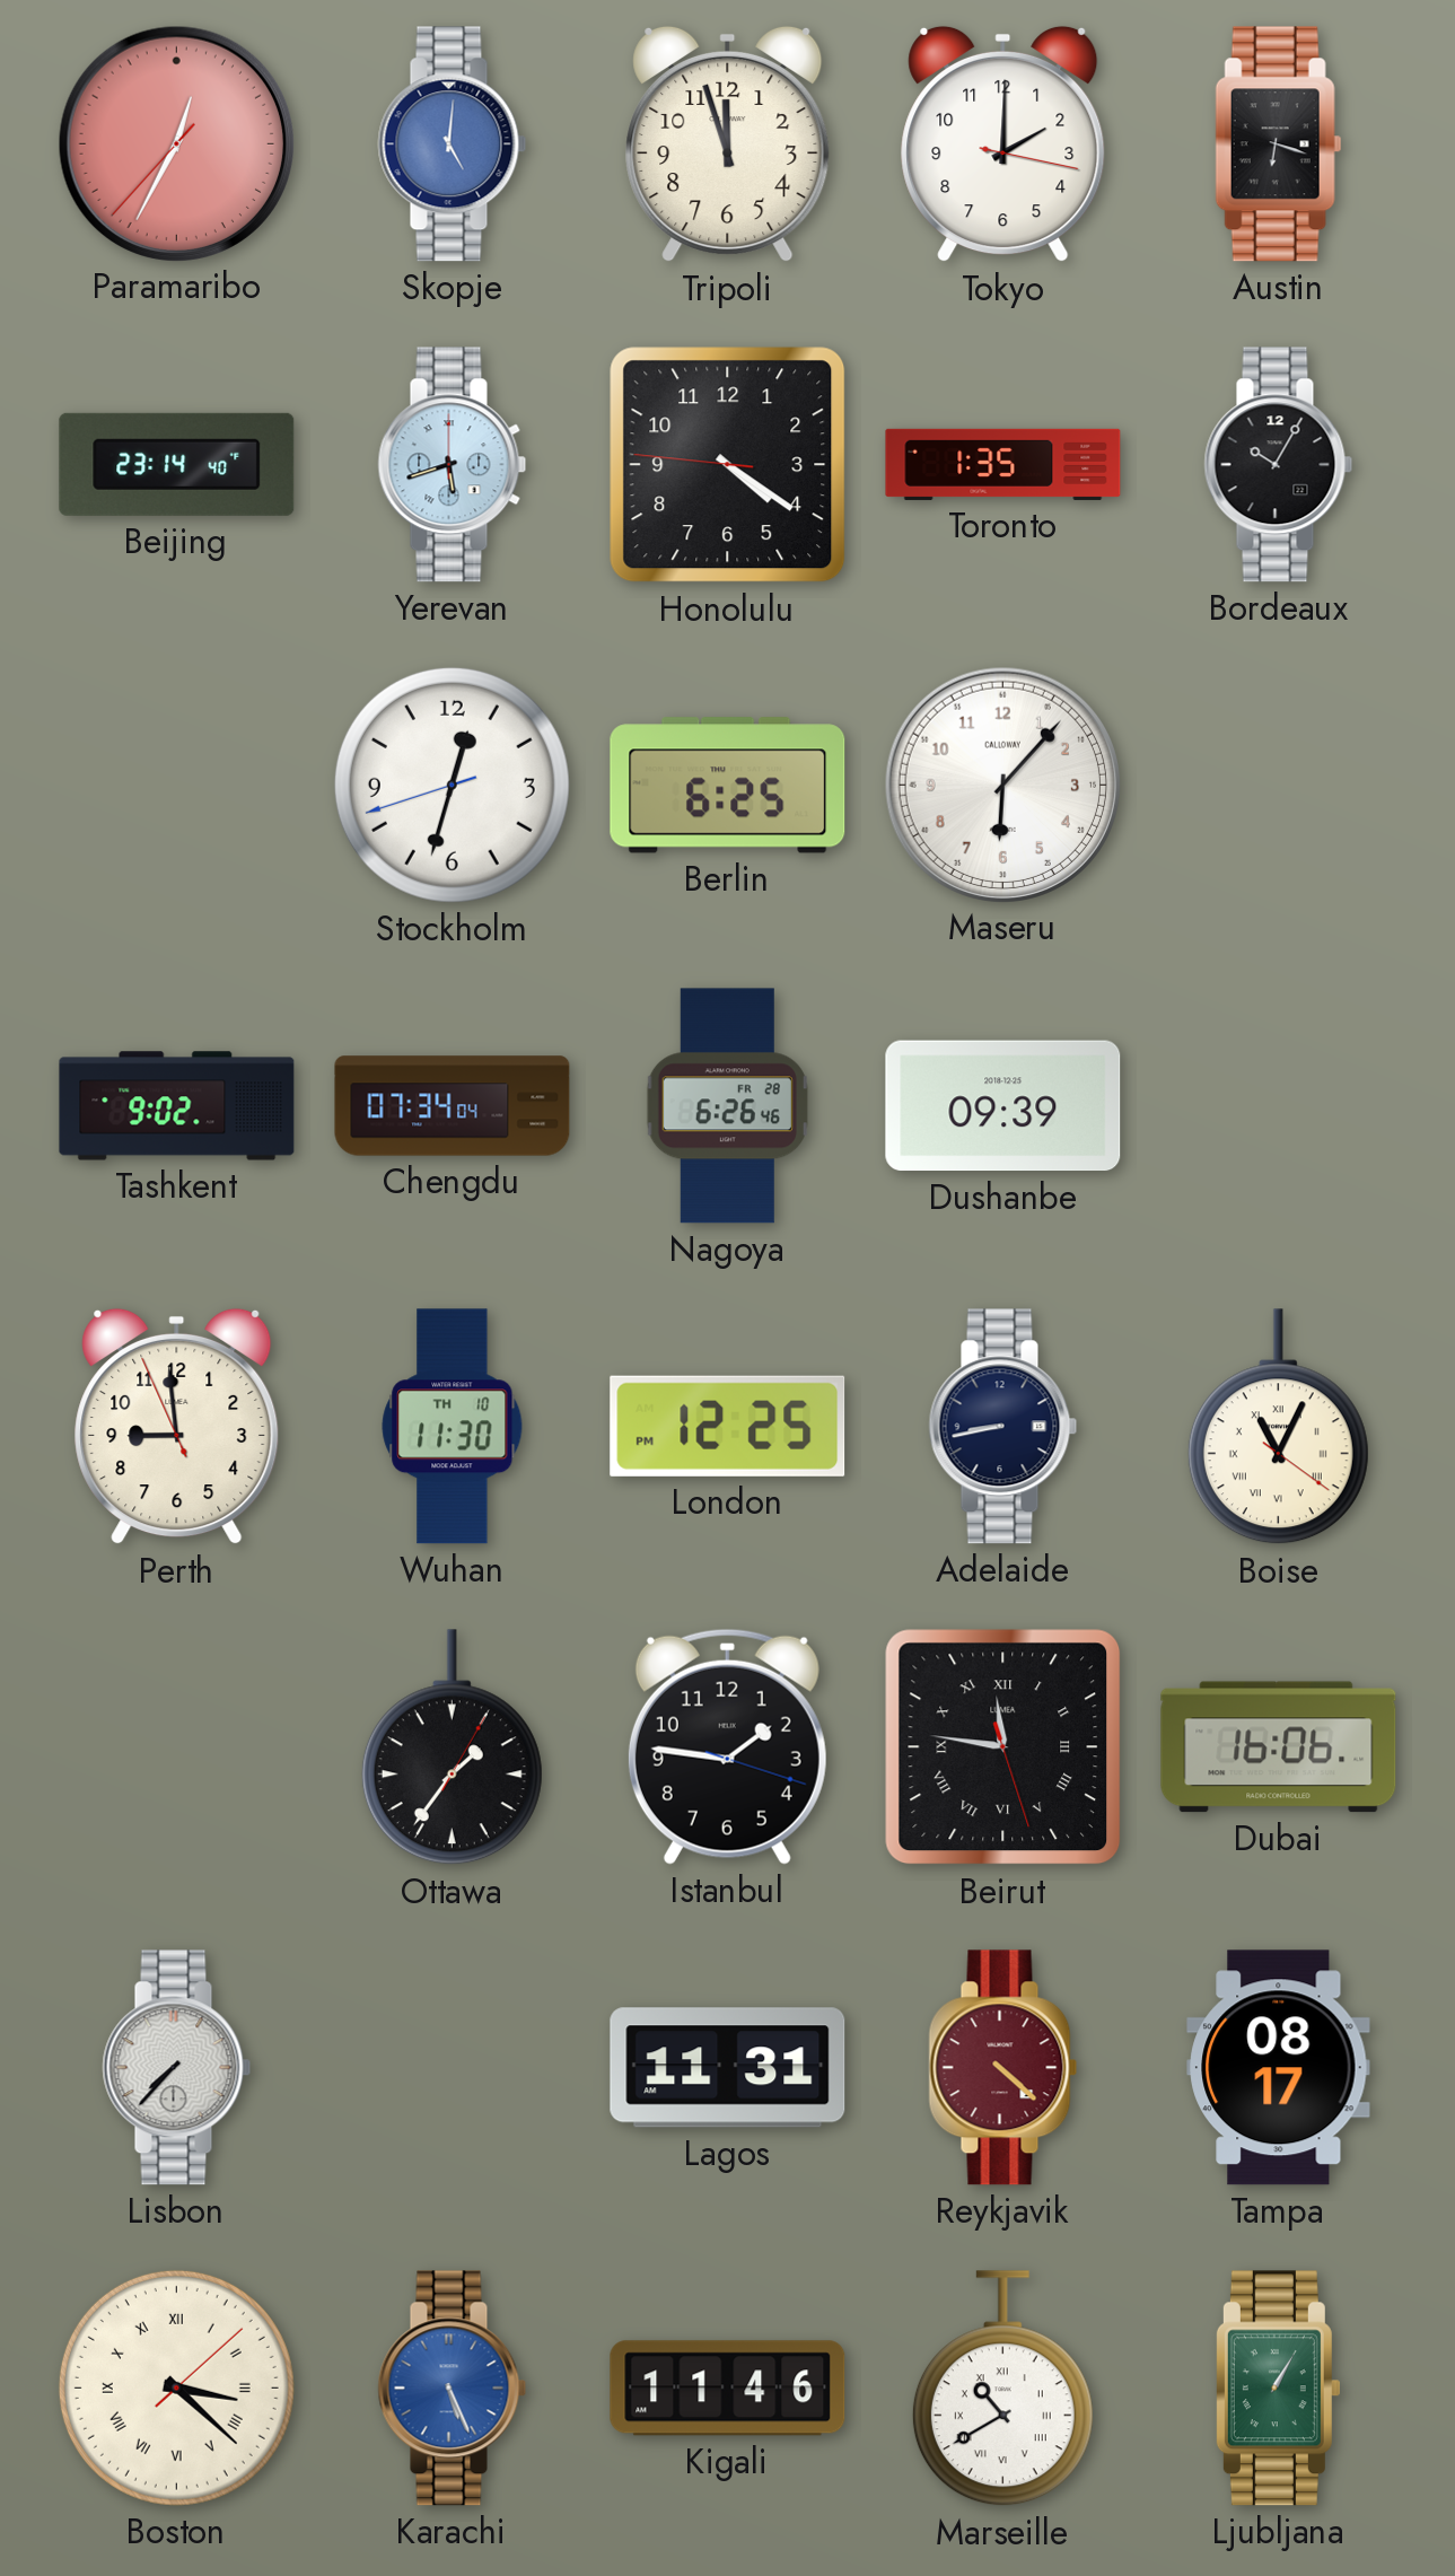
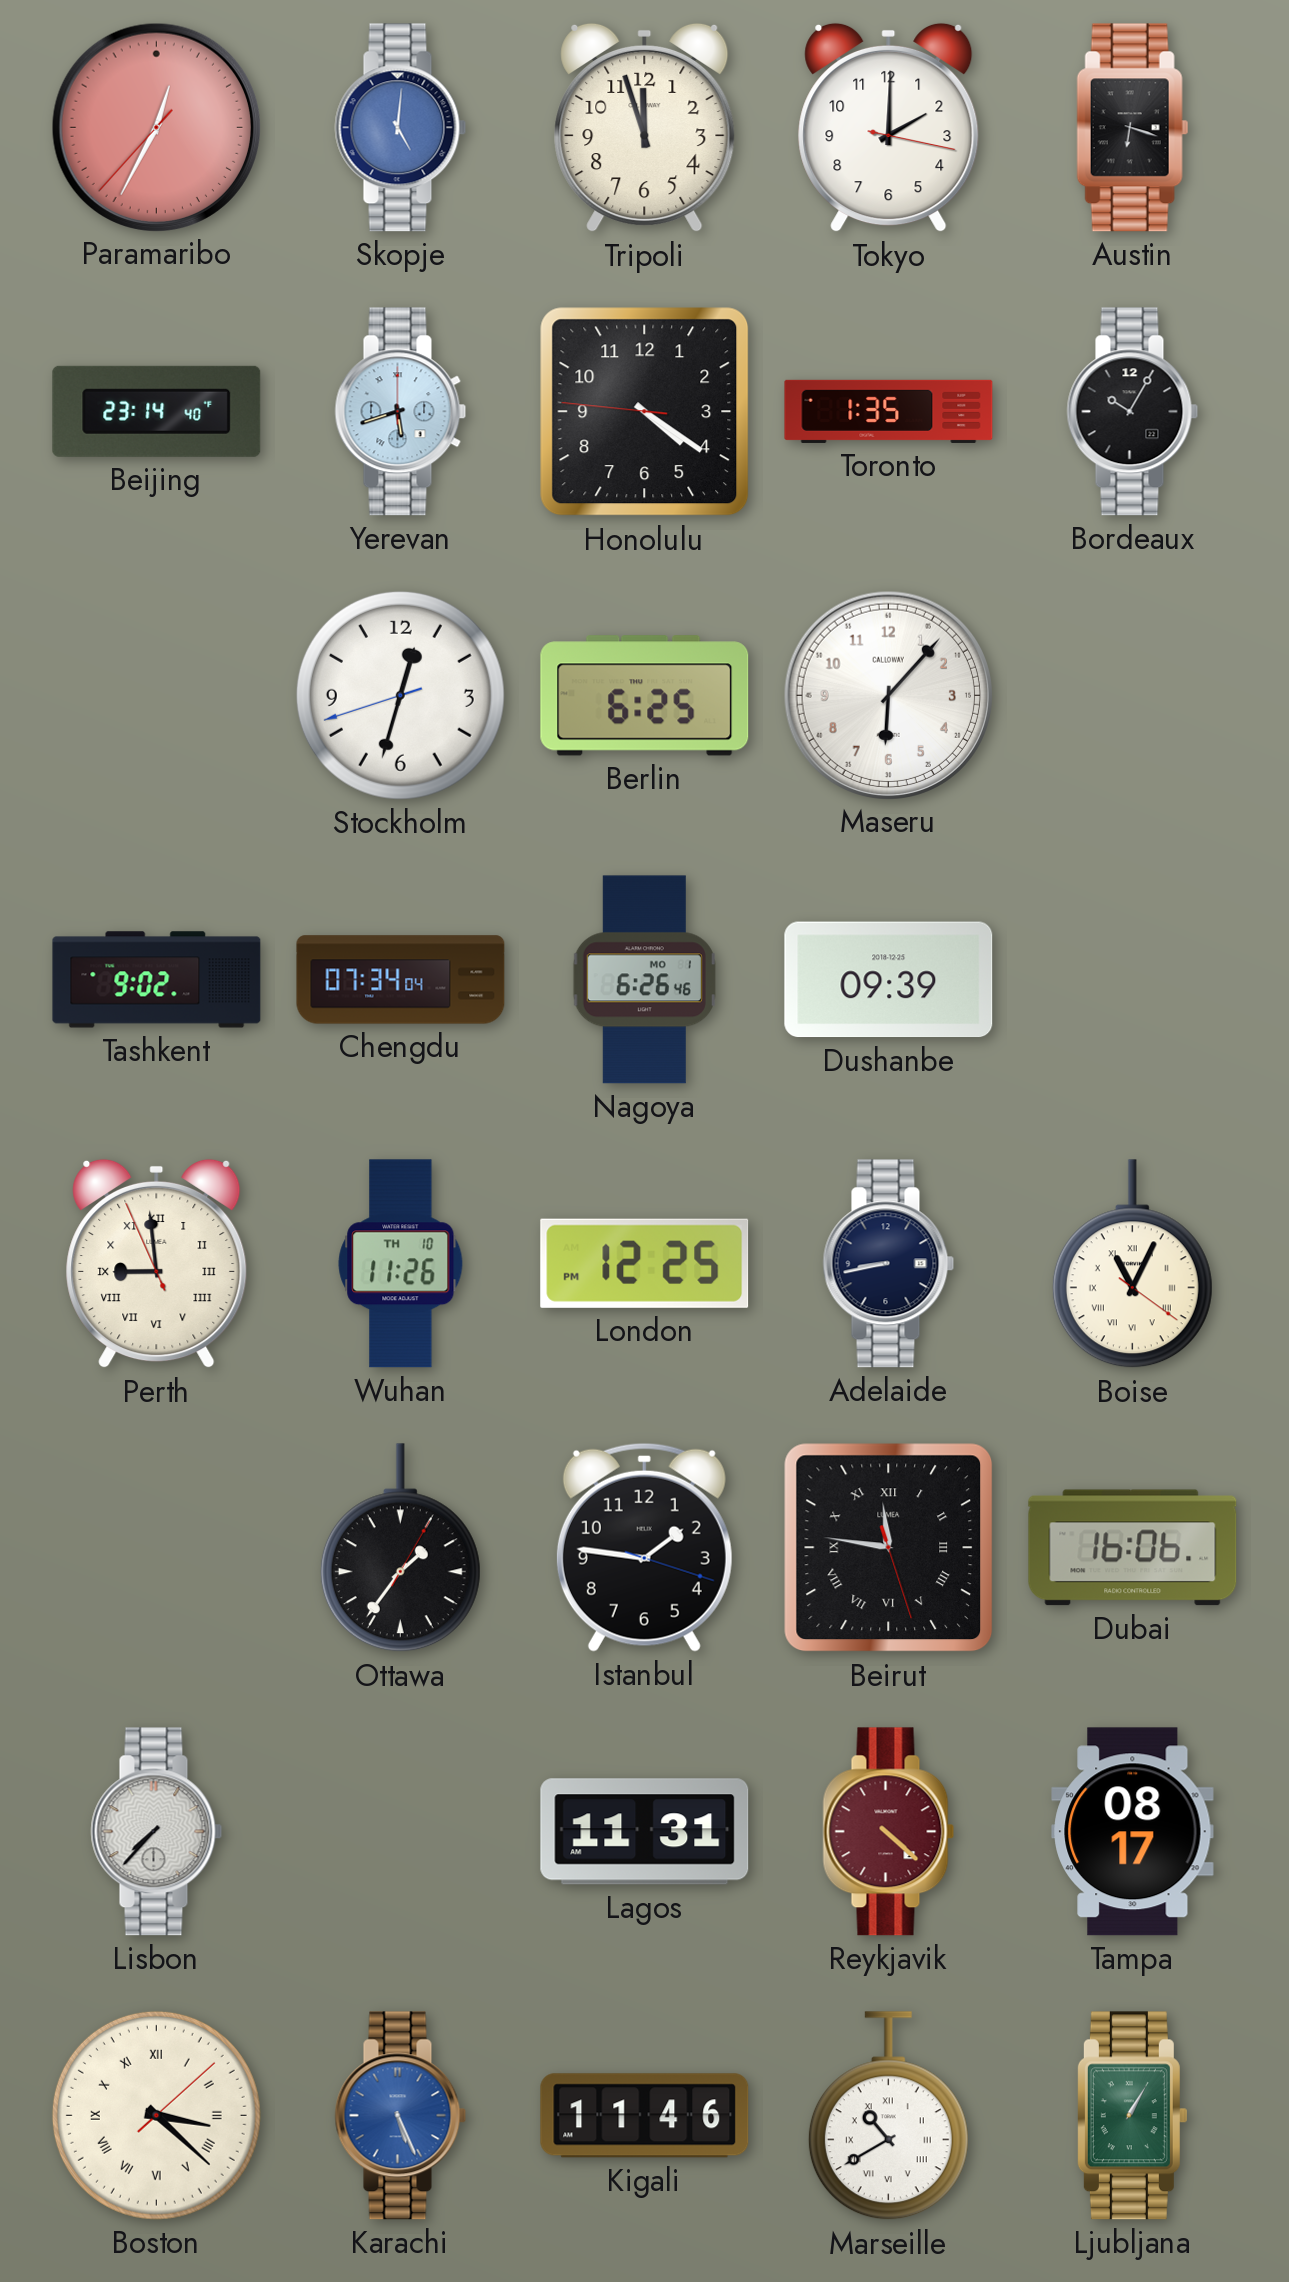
Nagoya date: FR 28 -> MO 1
Perth numerals: Arabic -> Roman
Wuhan: 11:30 -> 11:26
